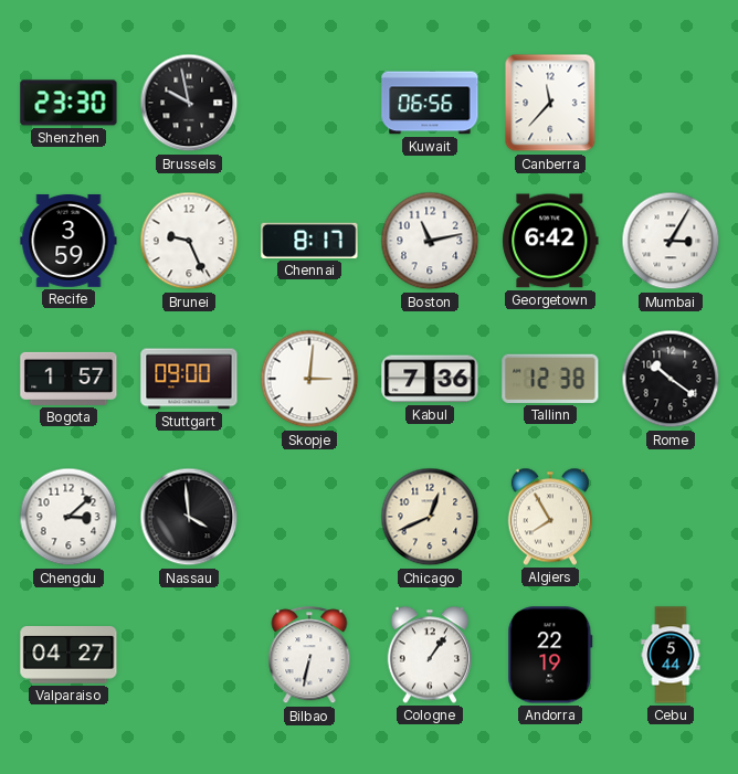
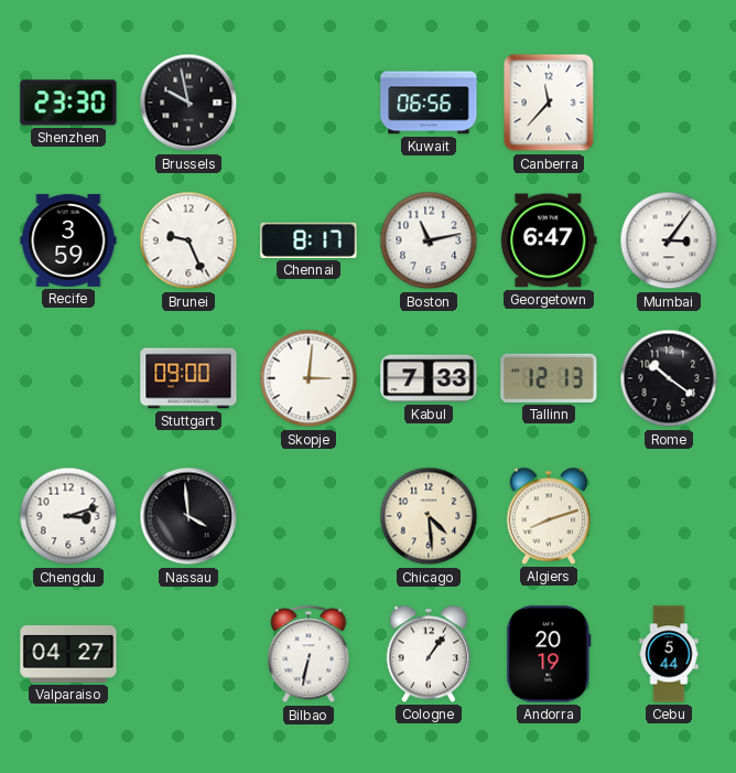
Georgetown: 6:42 -> 6:47
Mumbai: 3:05 -> 3:06
Bogota: 1:57 -> none
Kabul: 7:36 -> 7:33
Tallinn: 12:38 -> 12:13
Chengdu: 3:08 -> 3:12
Chicago: 12:41 -> 4:29
Algiers: 7:55 -> 8:12
Andorra: 22:19 -> 20:19
